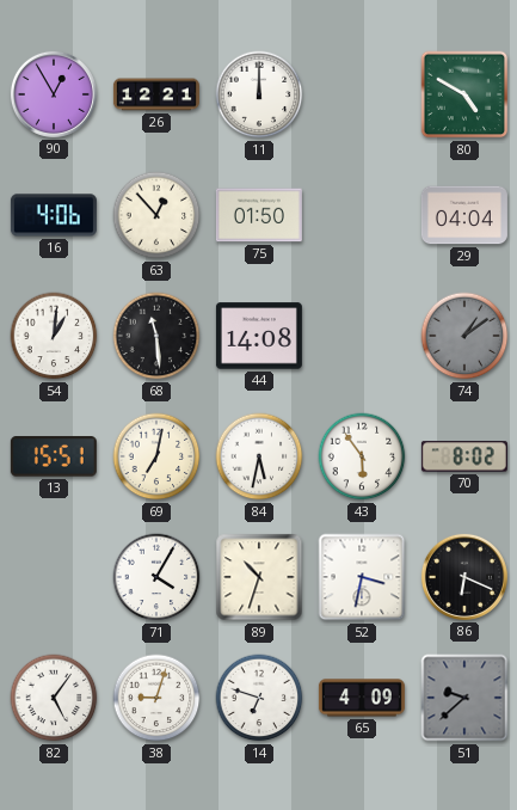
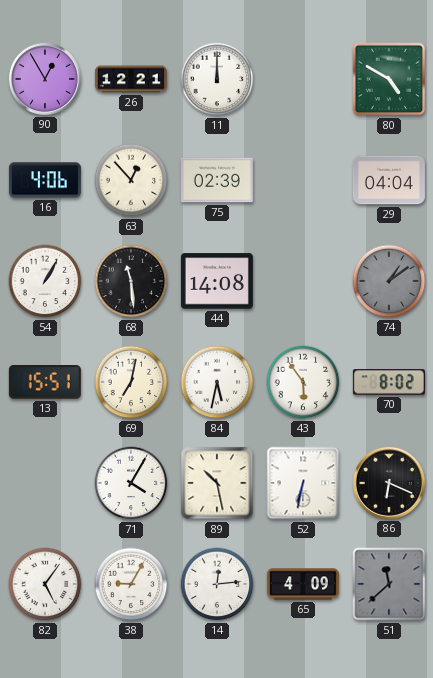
75: 01:50 -> 02:39
54: 1:01 -> 1:05
89: 10:33 -> 10:28
52: 3:32 -> 6:32
38: 9:03 -> 9:05
14: 6:48 -> 12:14
51: 9:38 -> 11:38
